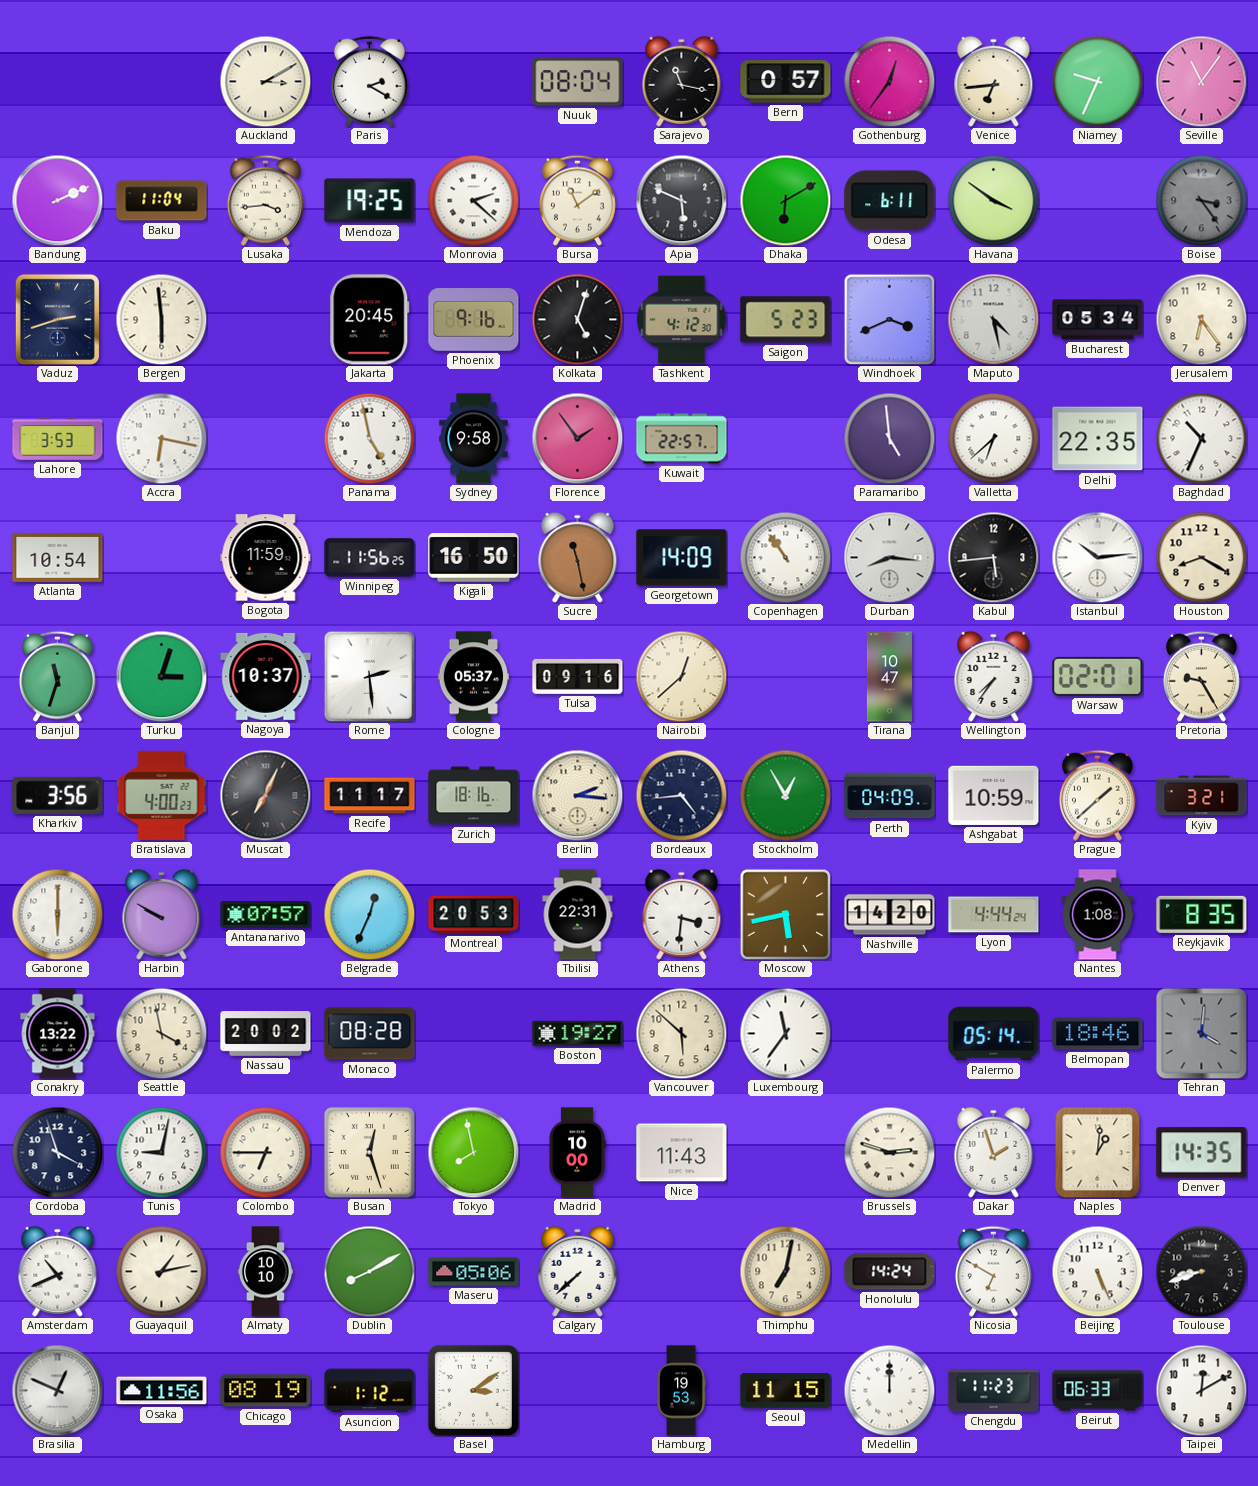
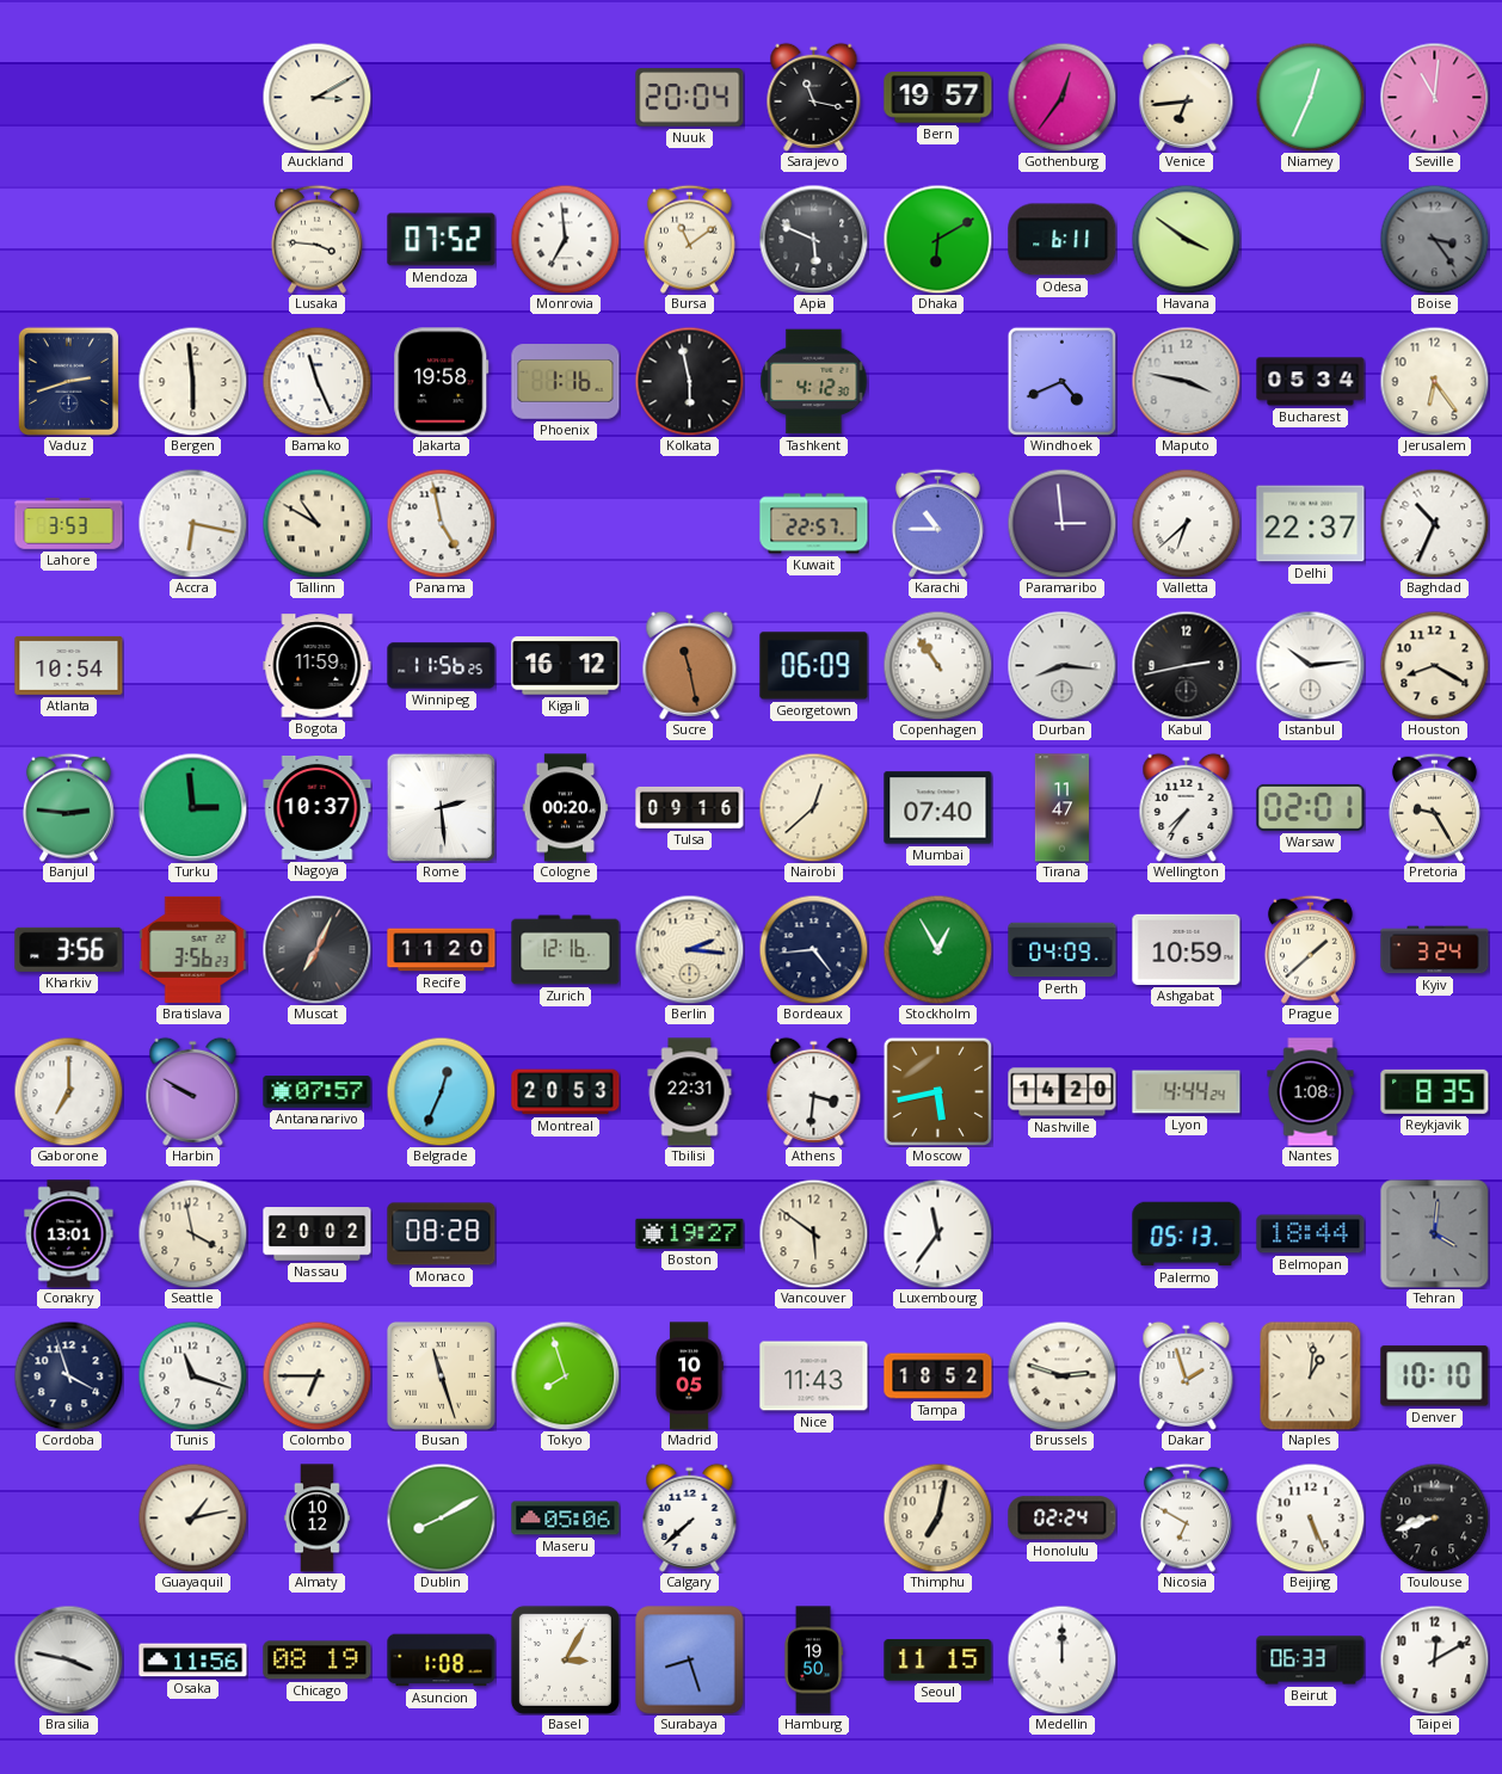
Paris: 2:20 -> none
Nuuk: 08:04 -> 20:04
Bern: 0:57 -> 19:57
Niamey: 9:34 -> 12:34
Seville: 11:06 -> 11:01
Bandung: 2:11 -> none
Baku: 11:04 -> none
Lusaka: 3:44 -> 3:46
Mendoza: 19:25 -> 07:52
Monrovia: 2:22 -> 6:59
Bamako: none -> 11:26
Jakarta: 20:45 -> 19:58
Phoenix: 9:16 -> 1:16
Kolkata: 5:03 -> 5:58
Saigon: 5:23 -> none
Windhoek: 3:41 -> 4:41
Maputo: 4:28 -> 3:47
Tallinn: none -> 10:50
Sydney: 9:58 -> none
Florence: 1:54 -> none
Karachi: none -> 10:45
Paramaribo: 4:59 -> 2:59
Delhi: 22:35 -> 22:37
Kigali: 16:50 -> 16:12
Georgetown: 14:09 -> 06:09
Kabul: 5:44 -> 2:43
Banjul: 11:33 -> 2:46
Turku: 3:03 -> 2:59
Cologne: 05:37 -> 00:20
Mumbai: none -> 07:40
Tirana: 10:47 -> 11:47
Bratislava: 4:00 -> 3:56
Recife: 11:17 -> 11:20
Zurich: 18:16 -> 12:16
Kyiv: 3:21 -> 3:24
Gaborone: 6:00 -> 7:00
Conakry: 13:22 -> 13:01
Vancouver: 5:52 -> 5:51
Palermo: 05:14 -> 05:13
Belmopan: 18:46 -> 18:44
Tunis: 9:02 -> 11:18
Busan: 12:27 -> 11:27
Tokyo: 7:58 -> 7:57
Madrid: 10:00 -> 10:05
Tampa: none -> 18:52
Denver: 14:35 -> 10:10
Amsterdam: 10:41 -> none
Almaty: 10:10 -> 10:12
Honolulu: 14:24 -> 02:24
Brasilia: 12:49 -> 3:47
Asuncion: 1:12 -> 1:08
Basel: 3:09 -> 3:05
Surabaya: none -> 8:27
Hamburg: 19:53 -> 19:50
Chengdu: 11:23 -> none
